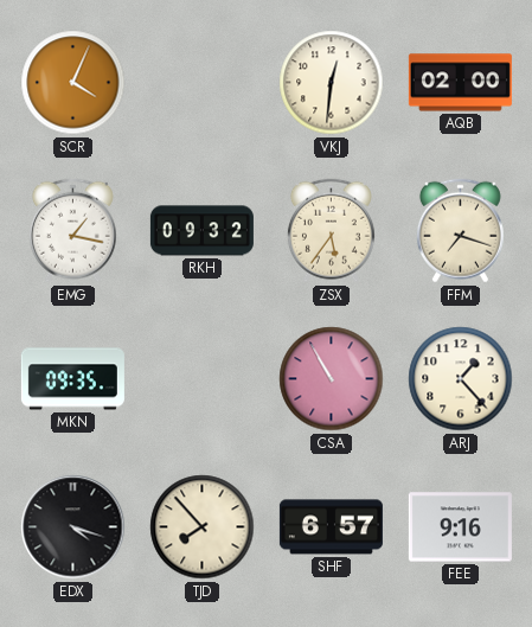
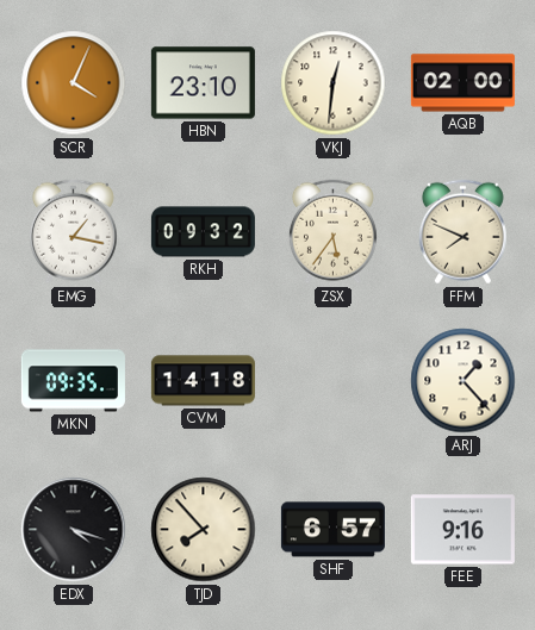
HBN: none -> 23:10
FFM: 7:18 -> 7:49
CVM: none -> 14:18
CSA: 10:55 -> none
